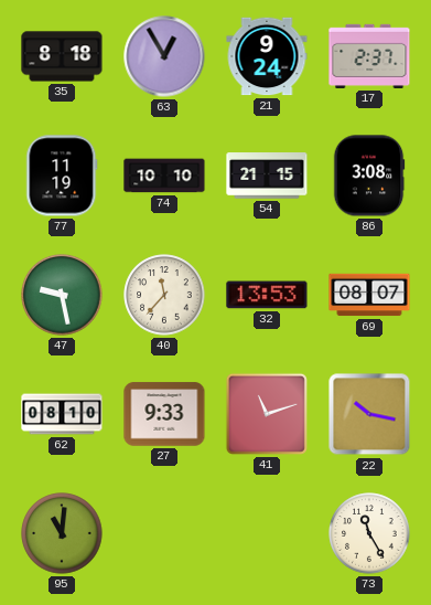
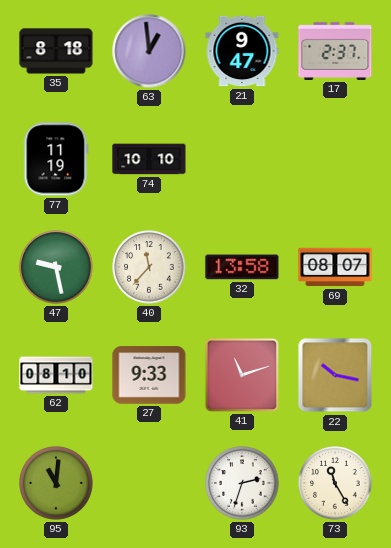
63: 12:55 -> 12:59
21: 9:24 -> 9:47
54: 21:15 -> none
86: 3:08 -> none
32: 13:53 -> 13:58
93: none -> 2:33
